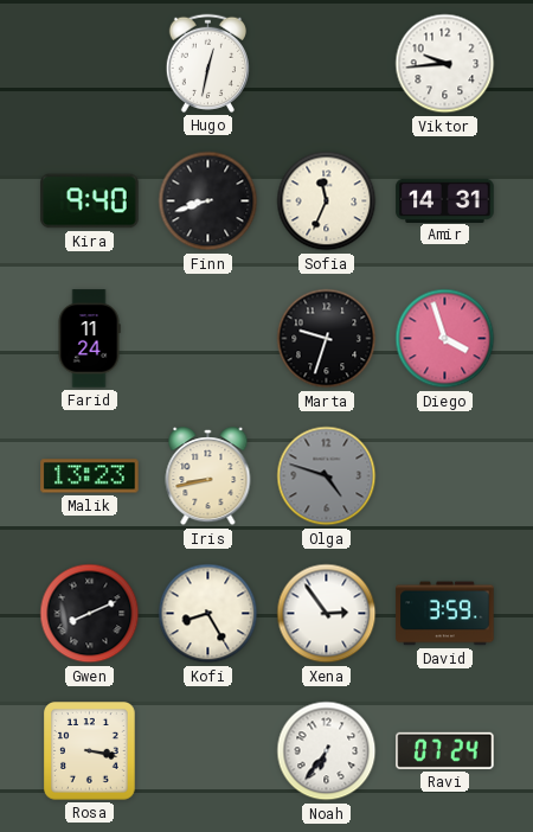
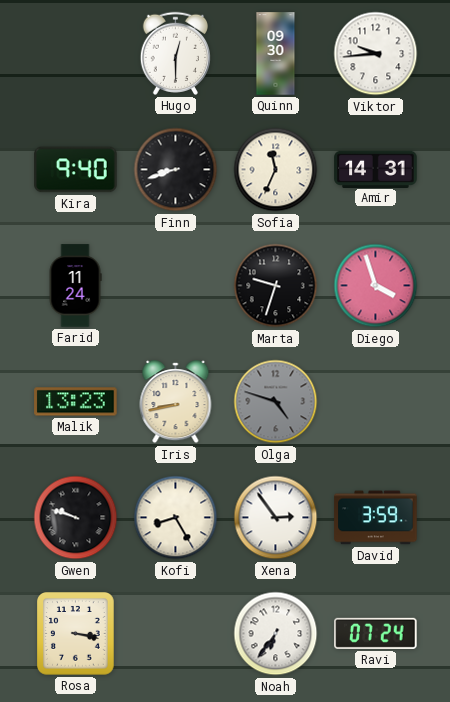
Hugo: 12:32 -> 12:30
Quinn: none -> 09:30
Gwen: 8:11 -> 9:48
